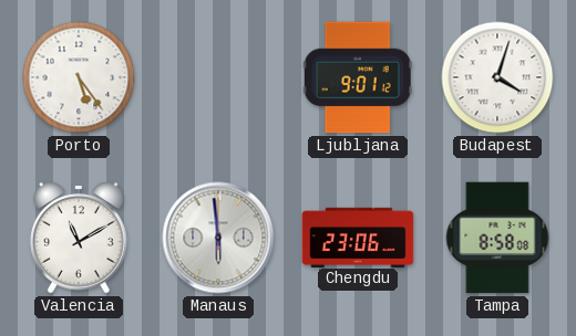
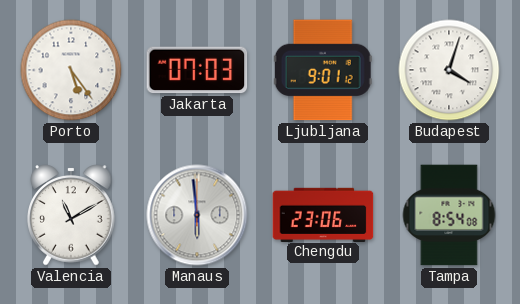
Jakarta: none -> 07:03
Tampa: 8:58 -> 8:54
